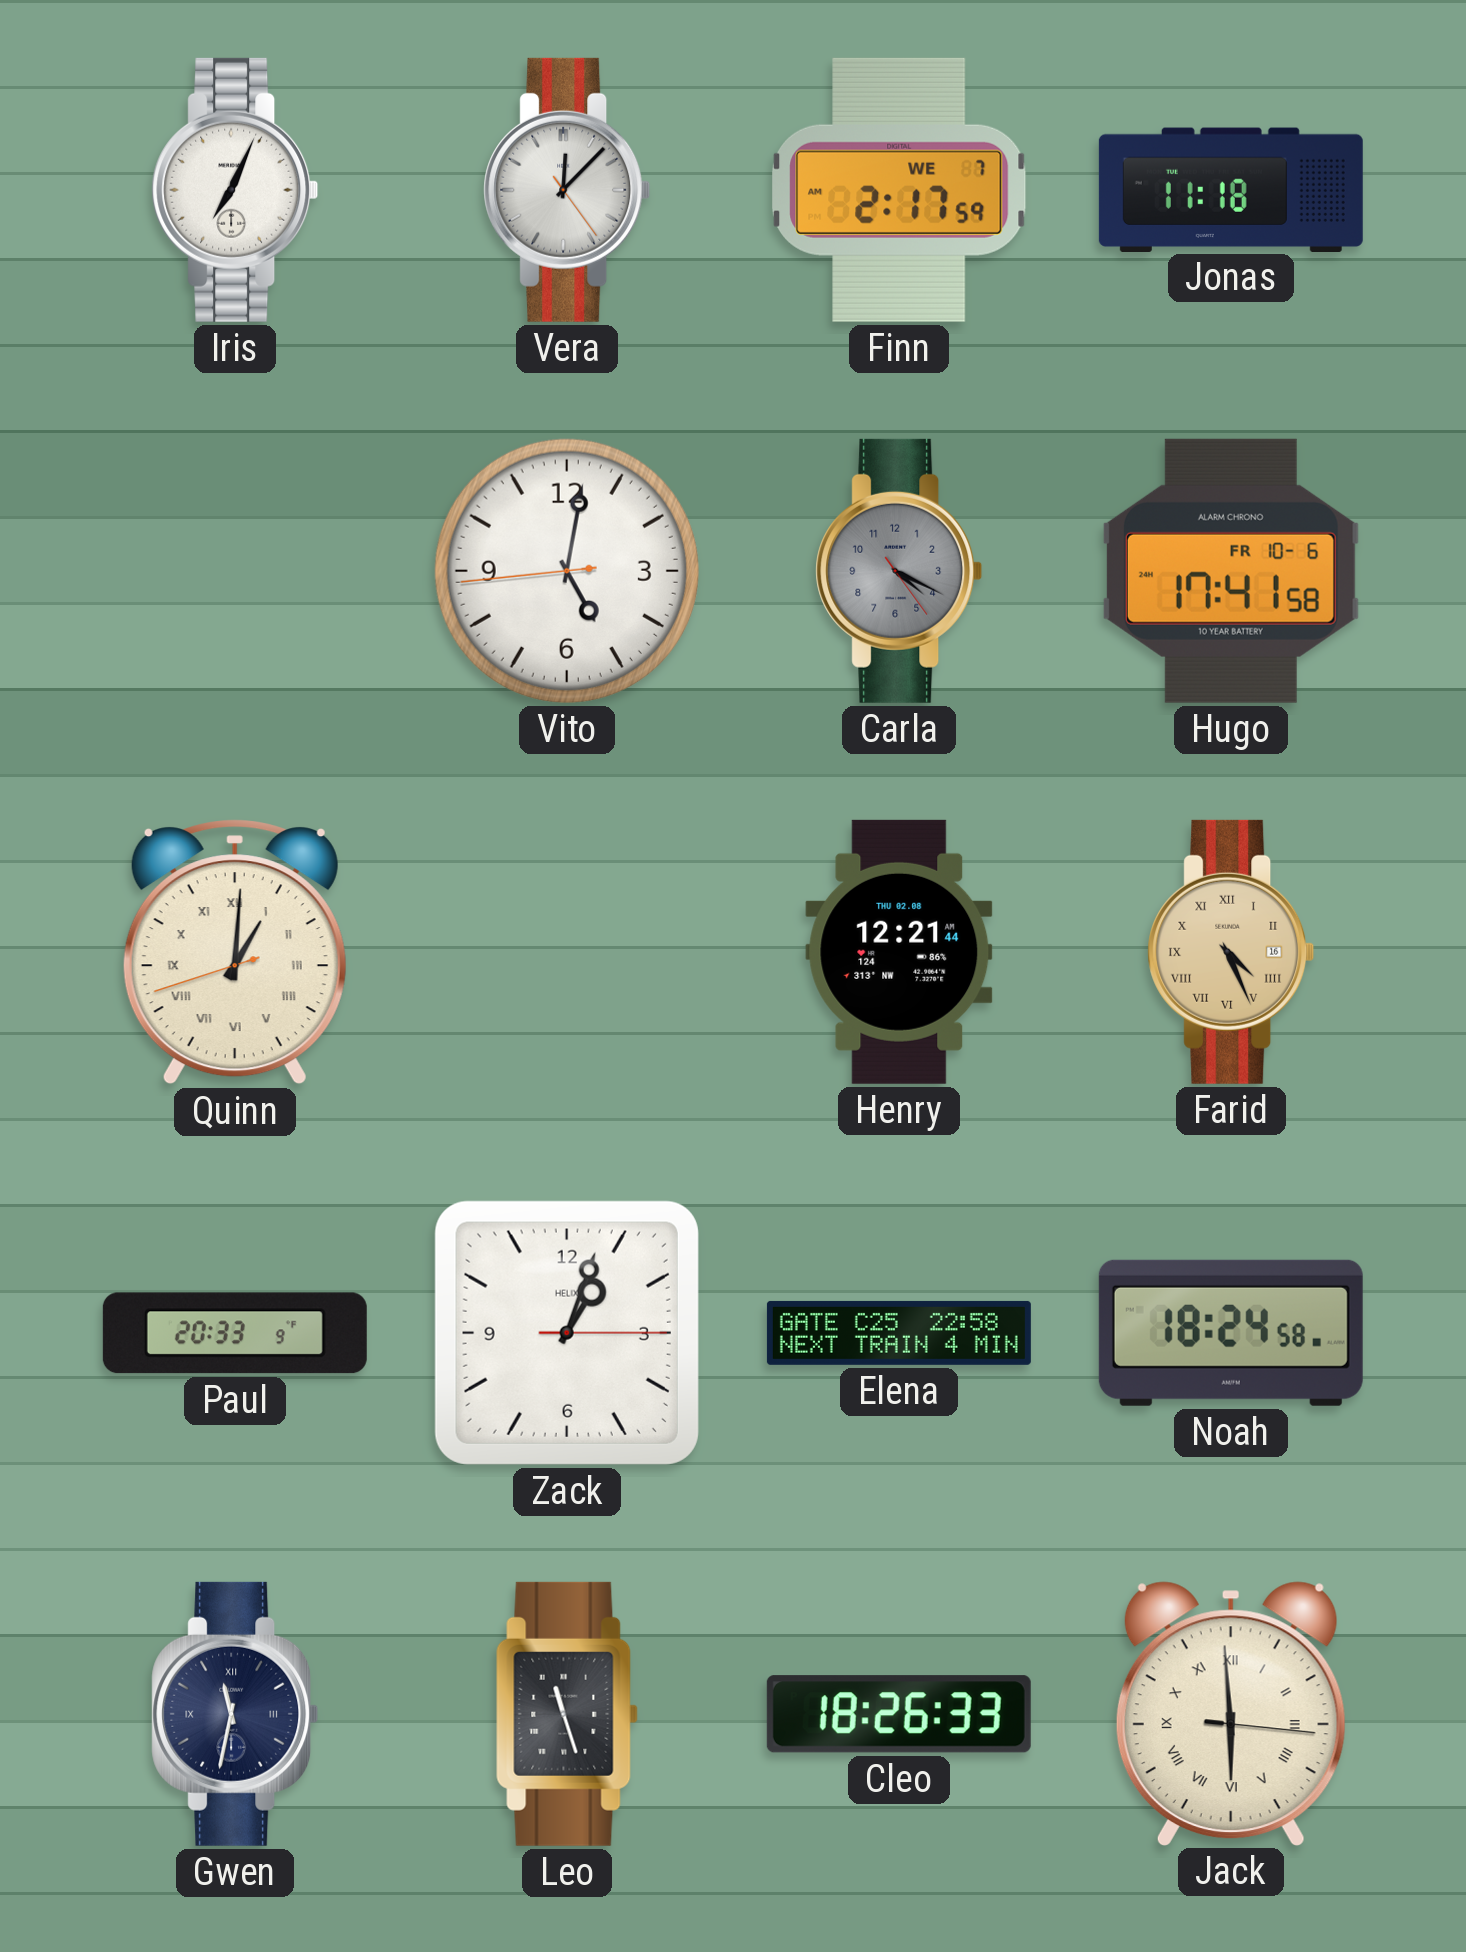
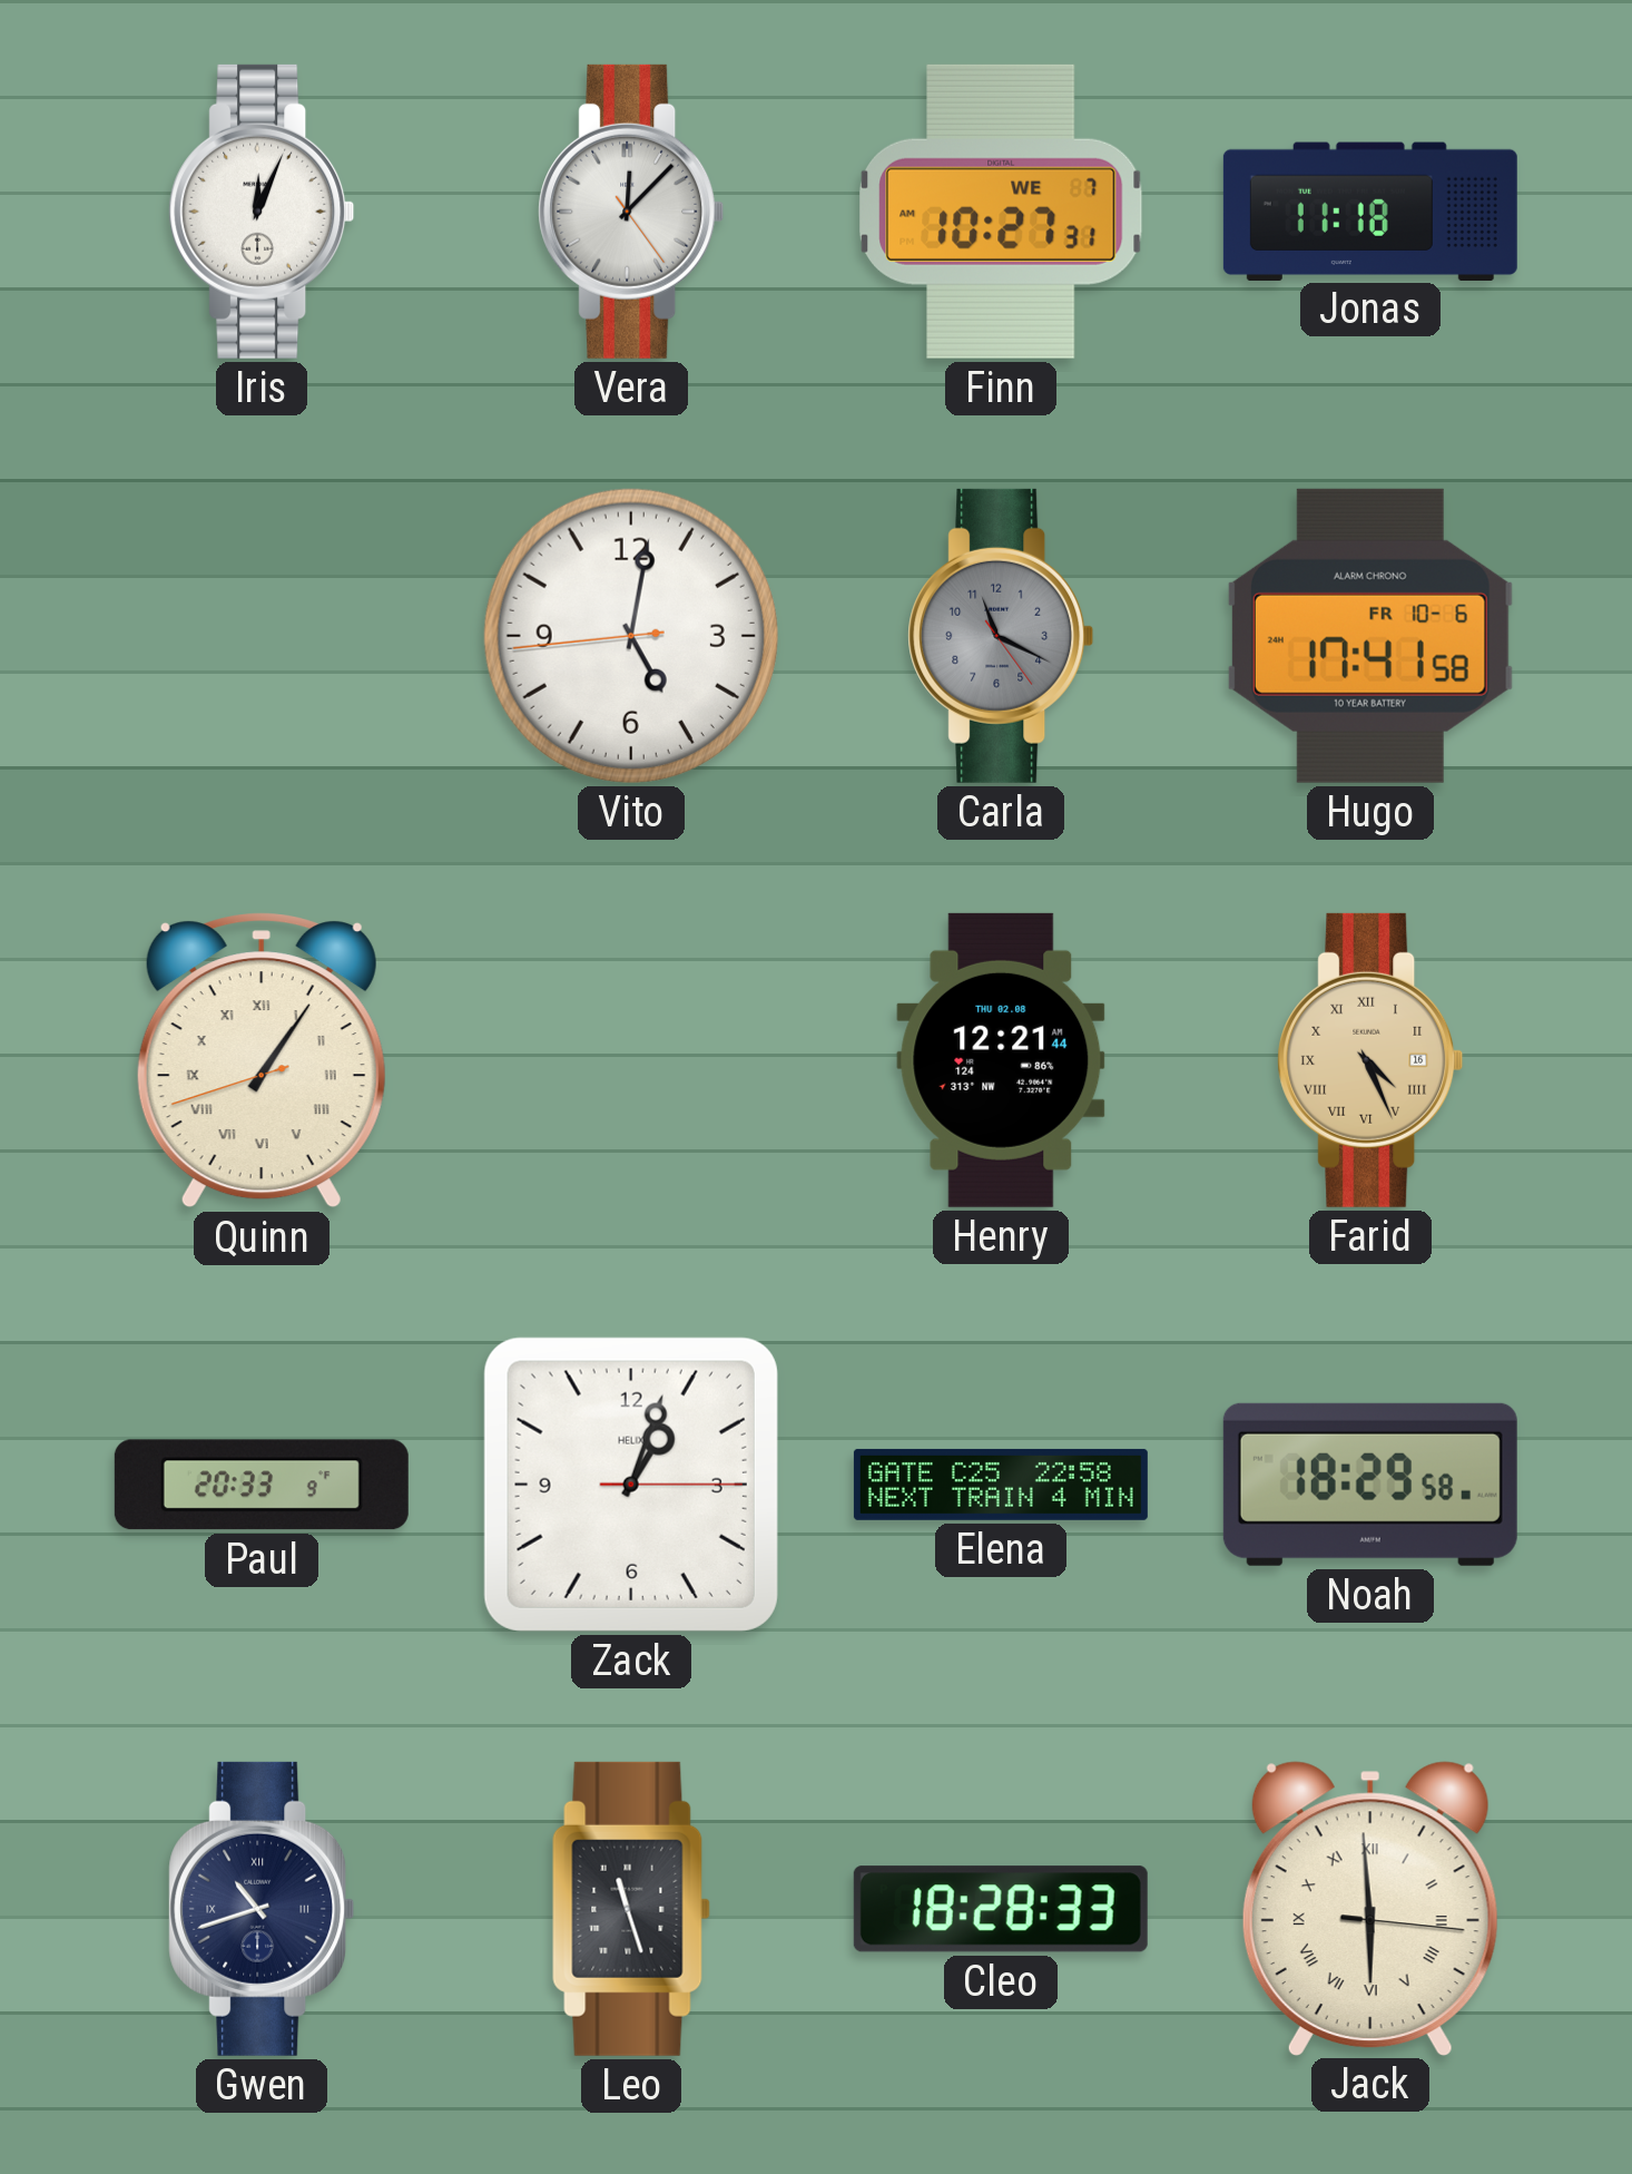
Iris: 7:04 -> 12:04
Finn: 2:17 -> 10:27
Carla: 4:19 -> 11:19
Quinn: 1:00 -> 1:05
Noah: 18:24 -> 18:29
Gwen: 11:32 -> 10:42
Cleo: 18:26 -> 18:28
